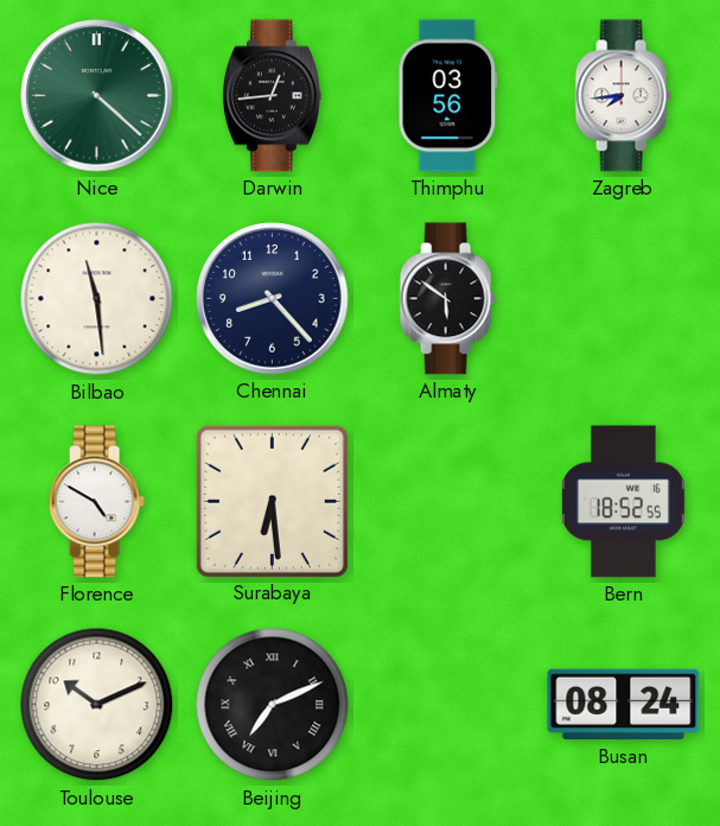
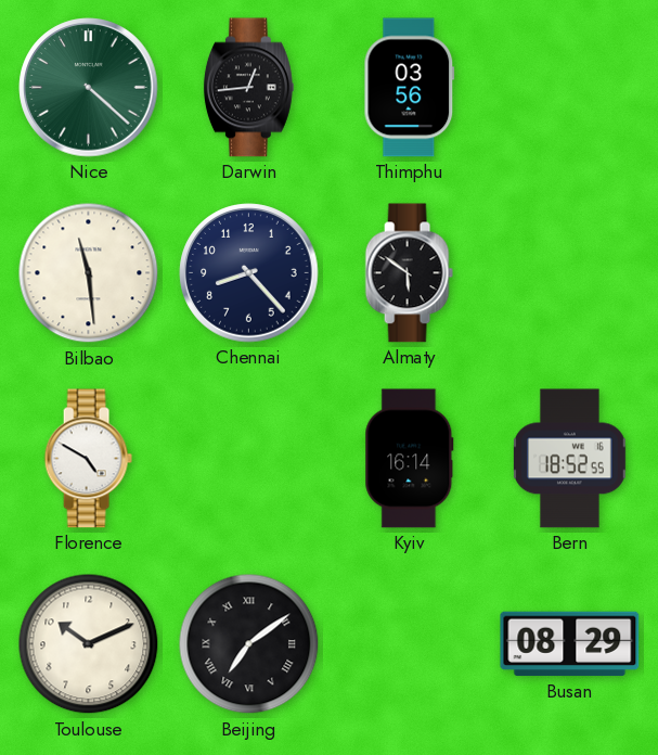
Zagreb: 7:44 -> none
Surabaya: 6:29 -> none
Kyiv: none -> 16:14
Beijing: 7:11 -> 7:09
Busan: 08:24 -> 08:29
